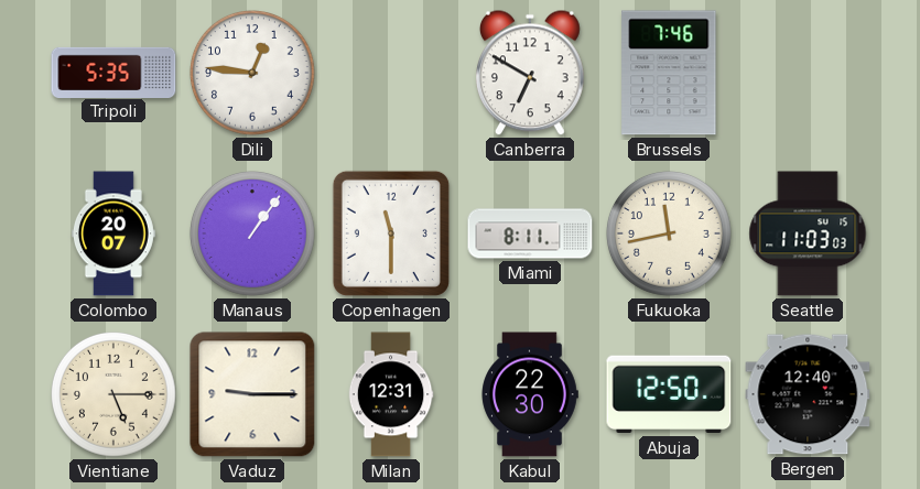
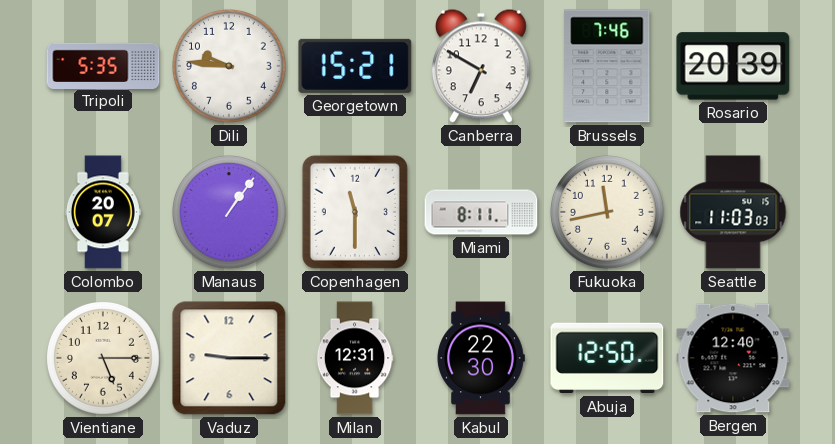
Dili: 12:46 -> 9:46
Georgetown: none -> 15:21
Rosario: none -> 20:39
